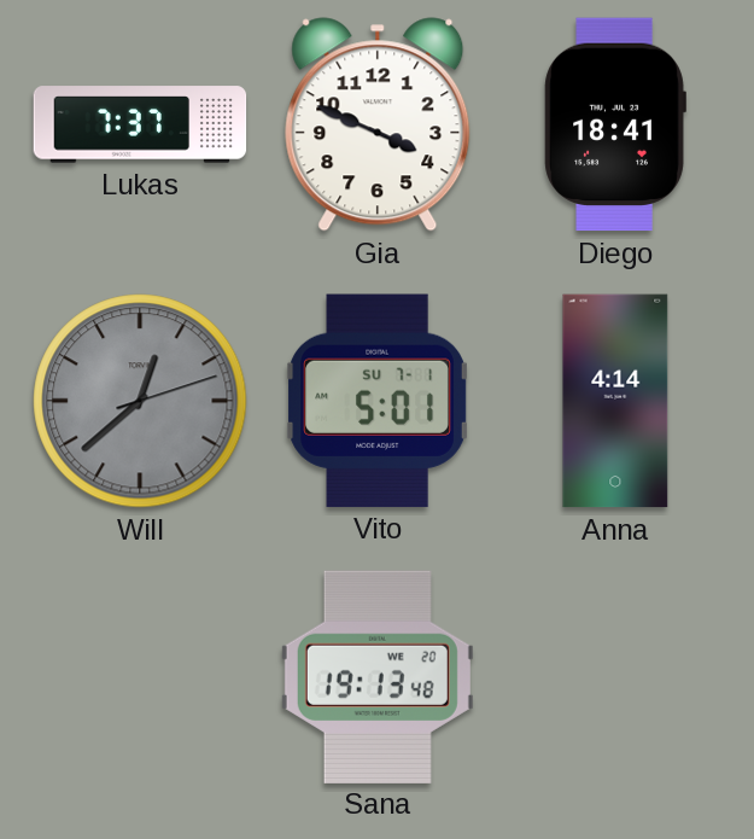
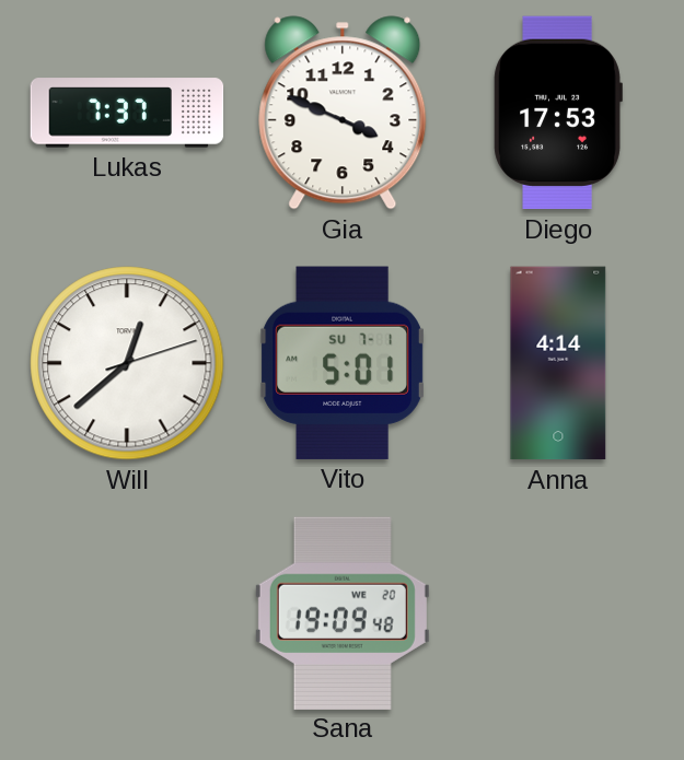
Diego: 18:41 -> 17:53
Will dial: grey -> white
Sana: 19:13 -> 19:09
